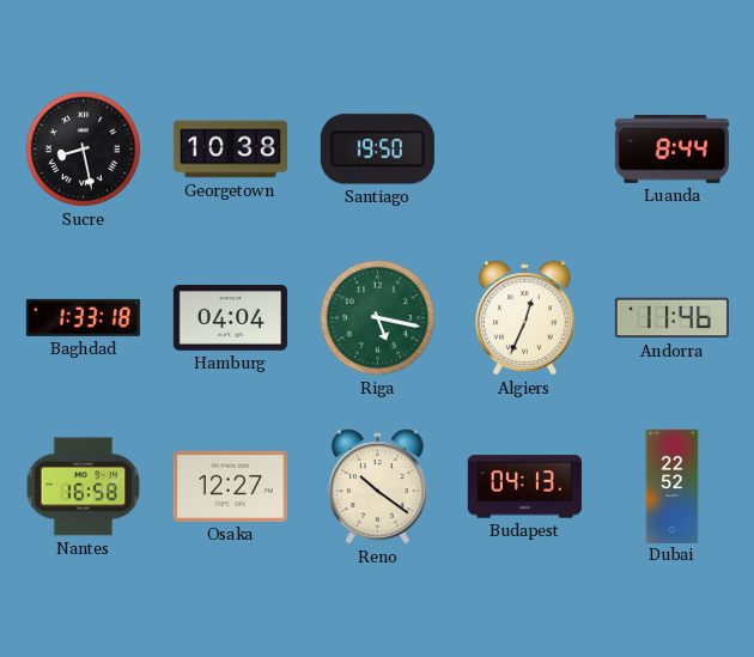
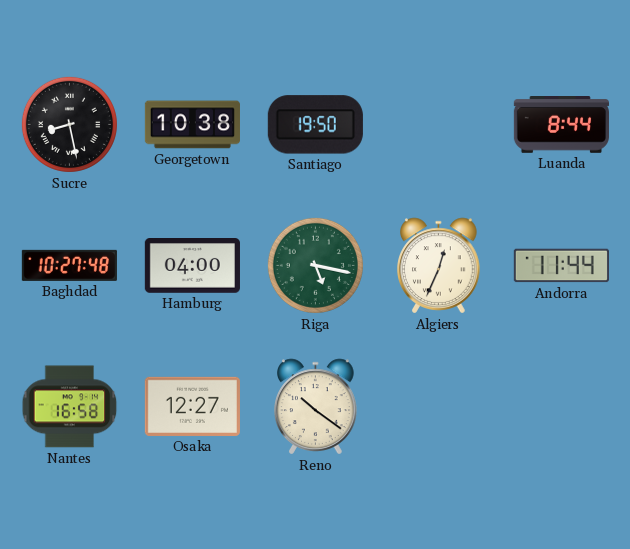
Baghdad: 1:33 -> 10:27
Hamburg: 04:04 -> 04:00
Andorra: 11:46 -> 11:44
Budapest: 04:13 -> none
Dubai: 22:52 -> none
